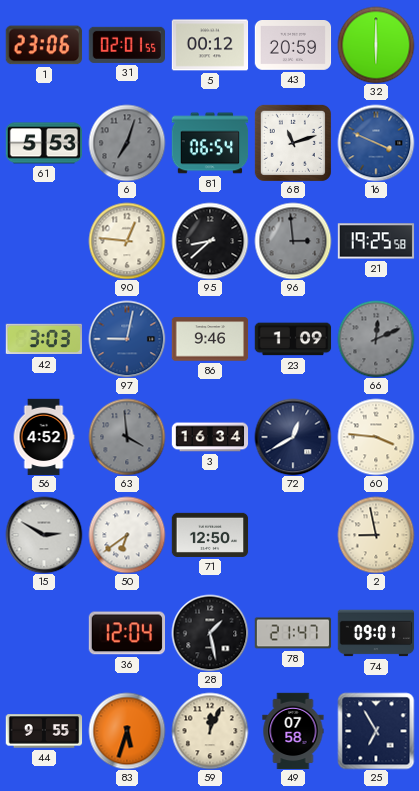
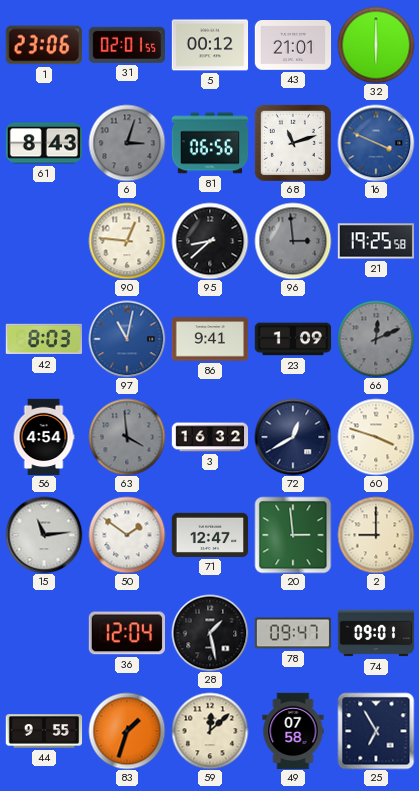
43: 20:59 -> 21:01
61: 5:53 -> 8:43
6: 7:03 -> 3:03
81: 06:54 -> 06:56
42: 3:03 -> 8:03
97: 9:02 -> 11:02
86: 9:46 -> 9:41
56: 4:52 -> 4:54
3: 16:34 -> 16:32
60: 3:46 -> 3:48
15: 2:50 -> 11:14
50: 6:39 -> 1:51
71: 12:50 -> 12:47
20: none -> 2:59
2: 8:58 -> 9:00
78: 21:47 -> 09:47
83: 5:33 -> 1:33
59: 12:04 -> 12:08
